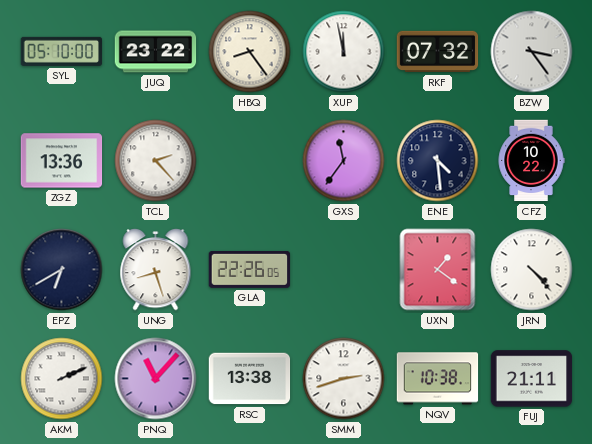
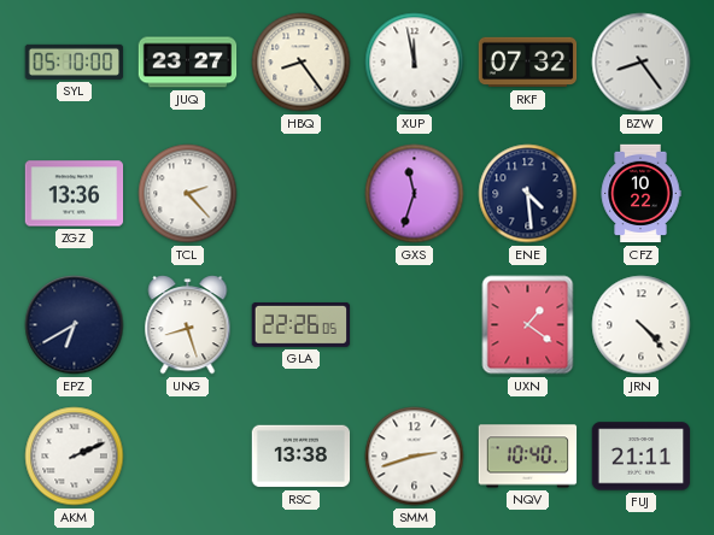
JUQ: 23:22 -> 23:27
BZW: 3:24 -> 8:24
GXS: 11:36 -> 11:33
PNQ: 11:07 -> none
NQV: 10:38 -> 10:40
